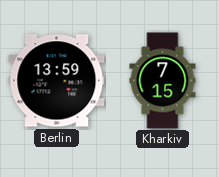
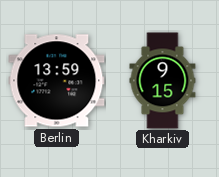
Kharkiv: 7:15 -> 9:15
